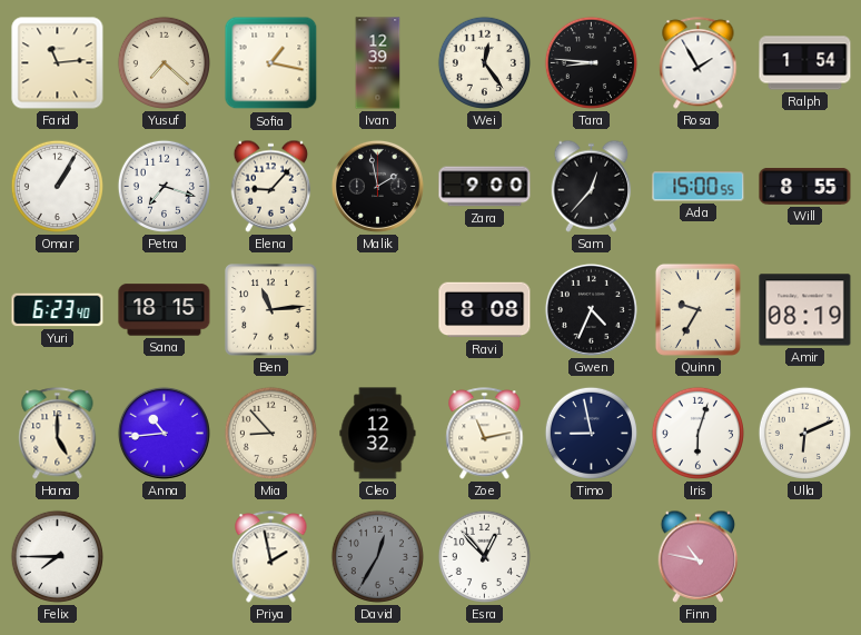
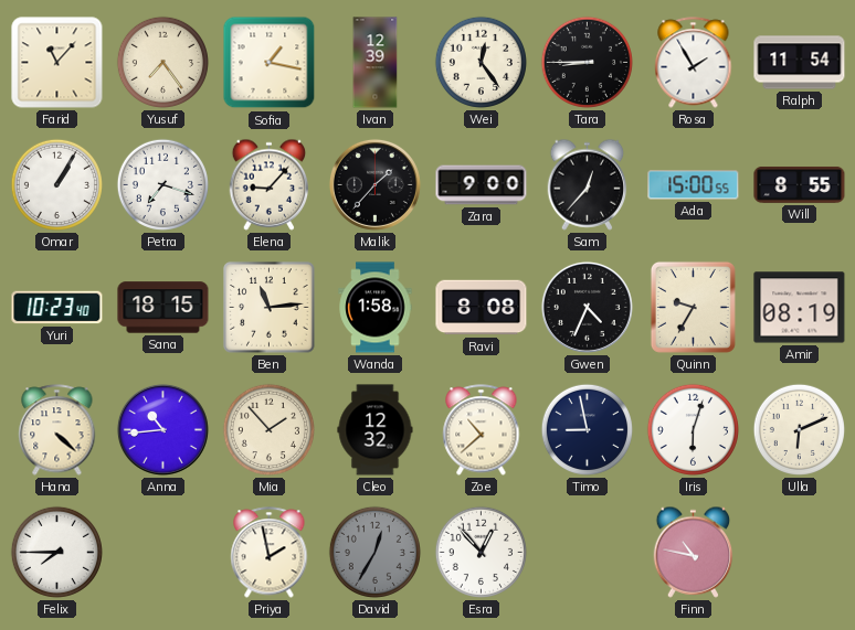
Farid: 11:14 -> 11:07
Yusuf: 7:22 -> 7:24
Tara: 8:46 -> 8:45
Ralph: 1:54 -> 11:54
Malik: 1:58 -> 1:37
Yuri: 6:23 -> 10:23
Wanda: none -> 1:58
Hana: 5:00 -> 4:22
Mia: 8:53 -> 1:53
Zoe: 11:13 -> 10:38
